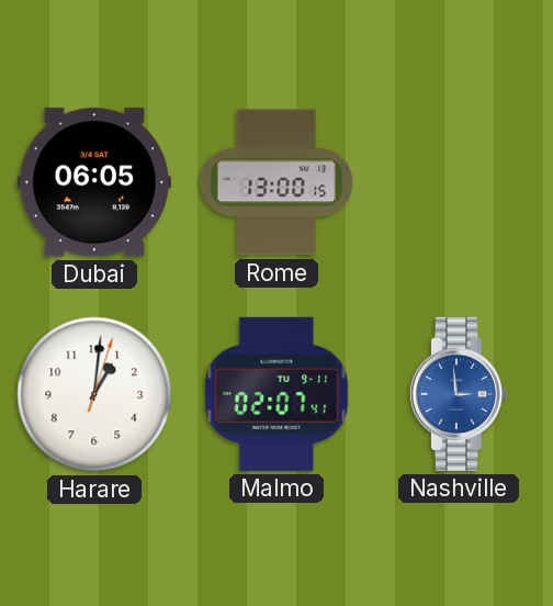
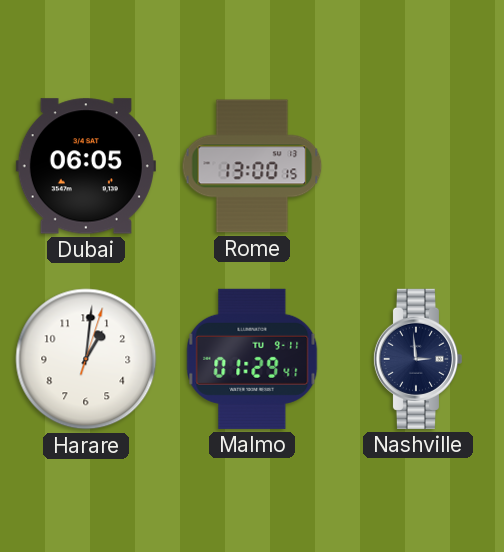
Malmo: 02:07 -> 01:29
Nashville dial: blue -> navy
